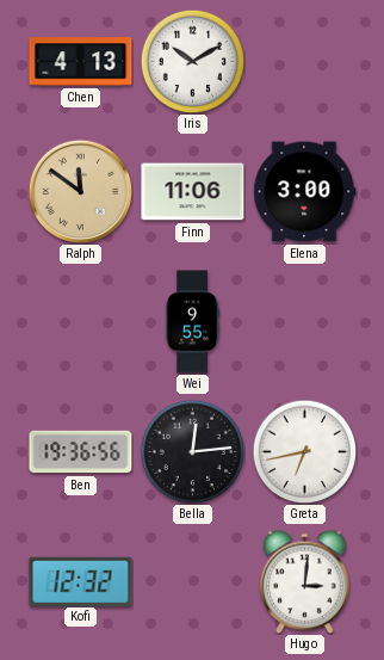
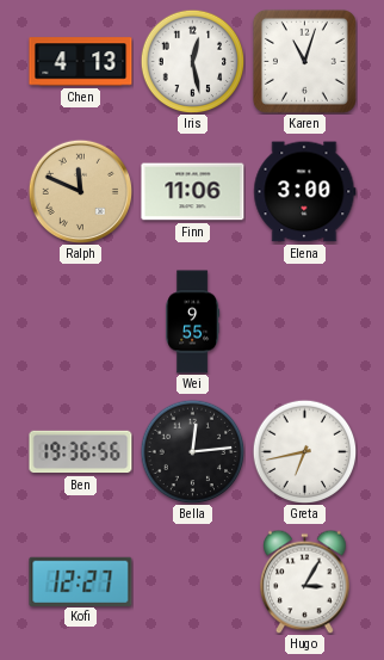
Iris: 10:10 -> 12:28
Karen: none -> 11:03
Ralph: 11:51 -> 11:49
Kofi: 12:32 -> 12:27
Hugo: 3:01 -> 3:05
